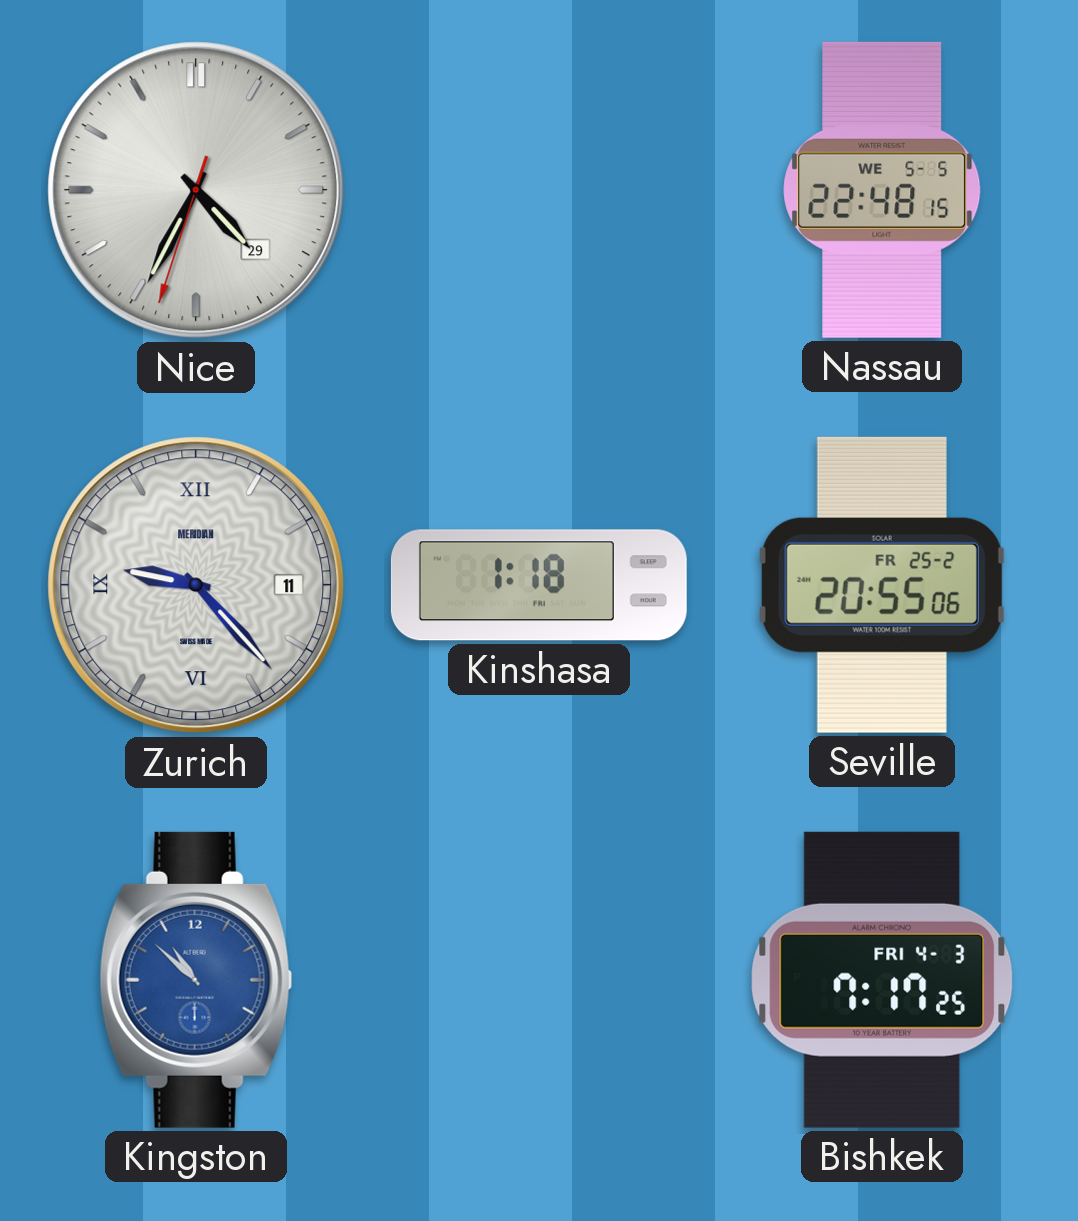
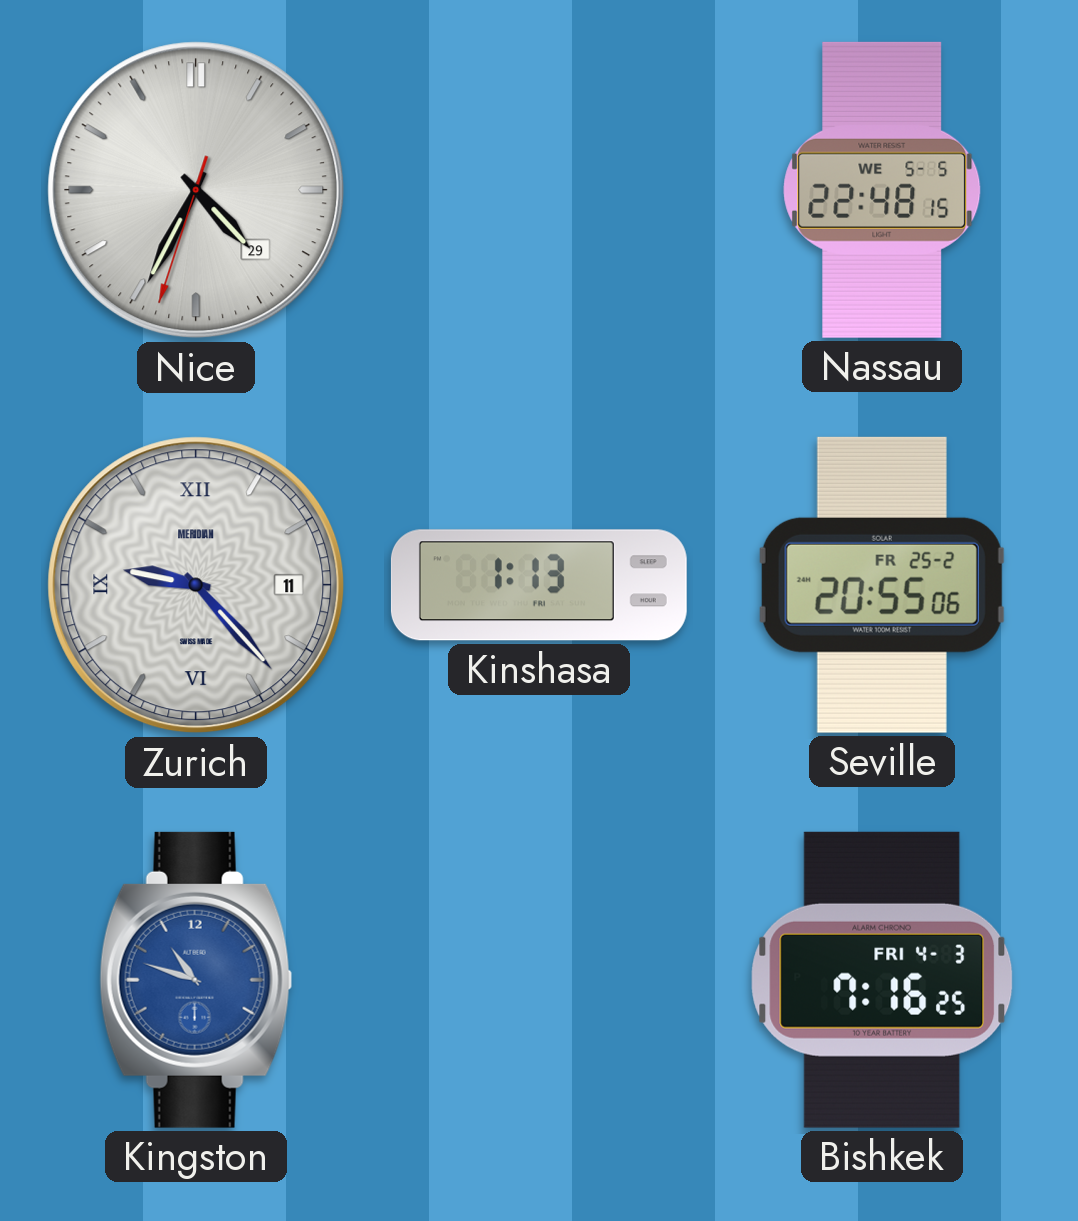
Kinshasa: 1:18 -> 1:13
Kingston: 10:52 -> 10:48
Bishkek: 7:17 -> 7:16
